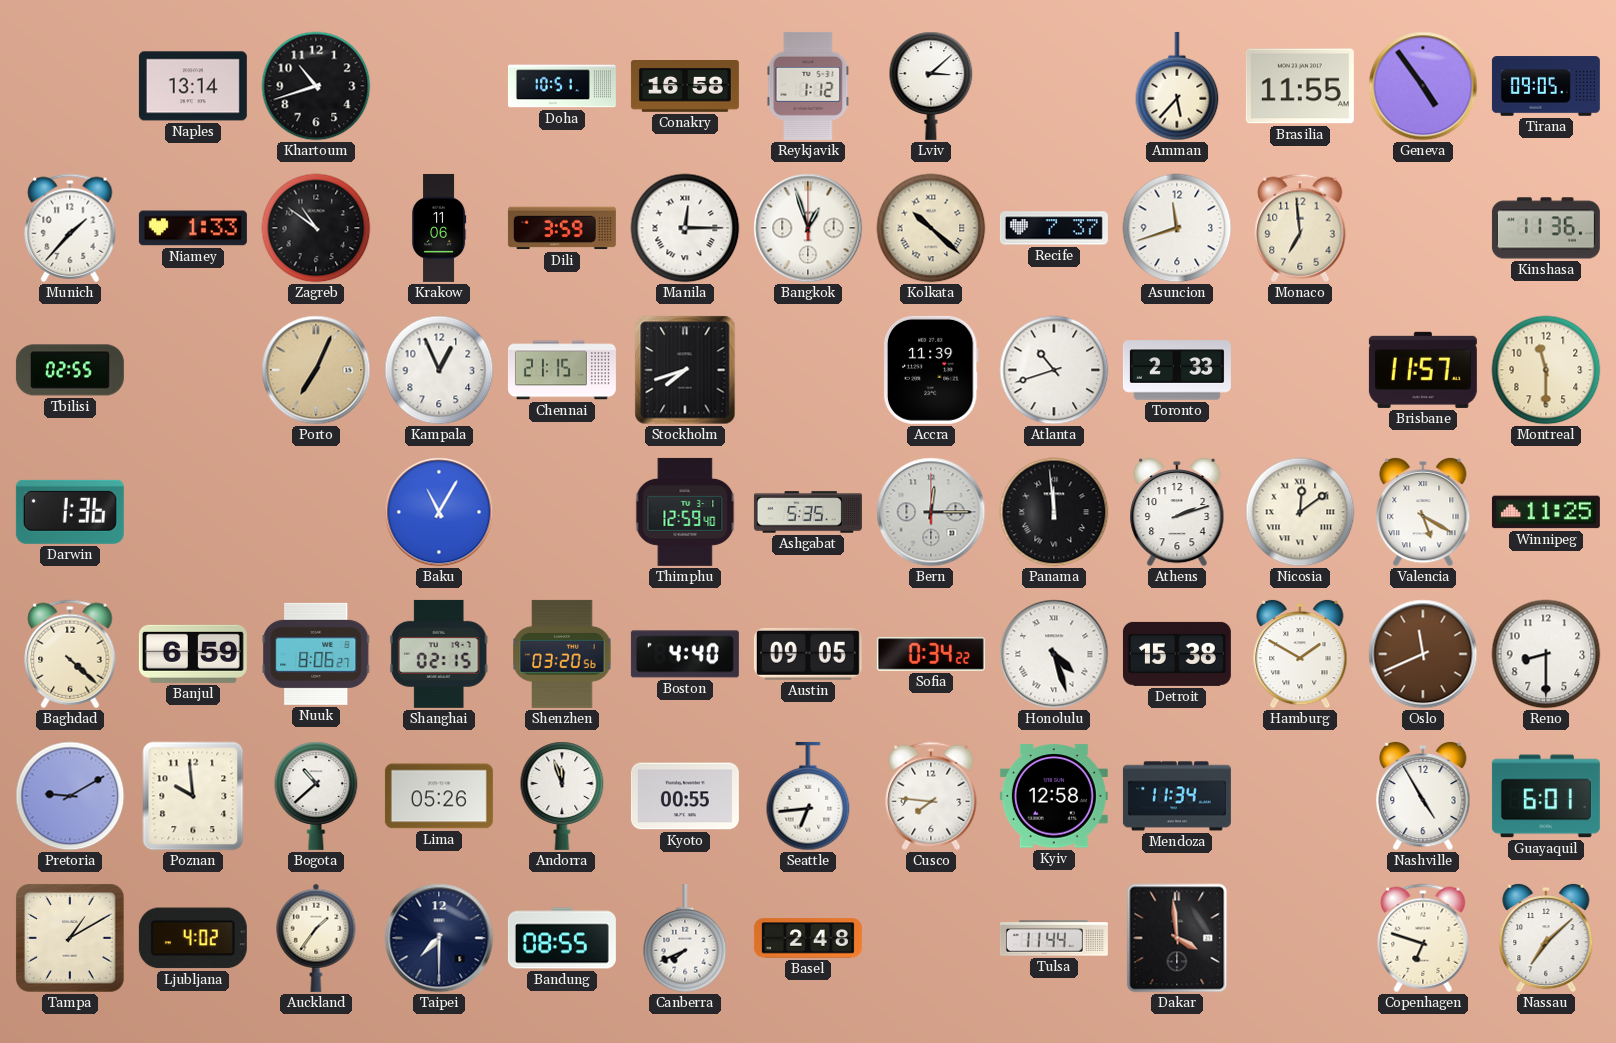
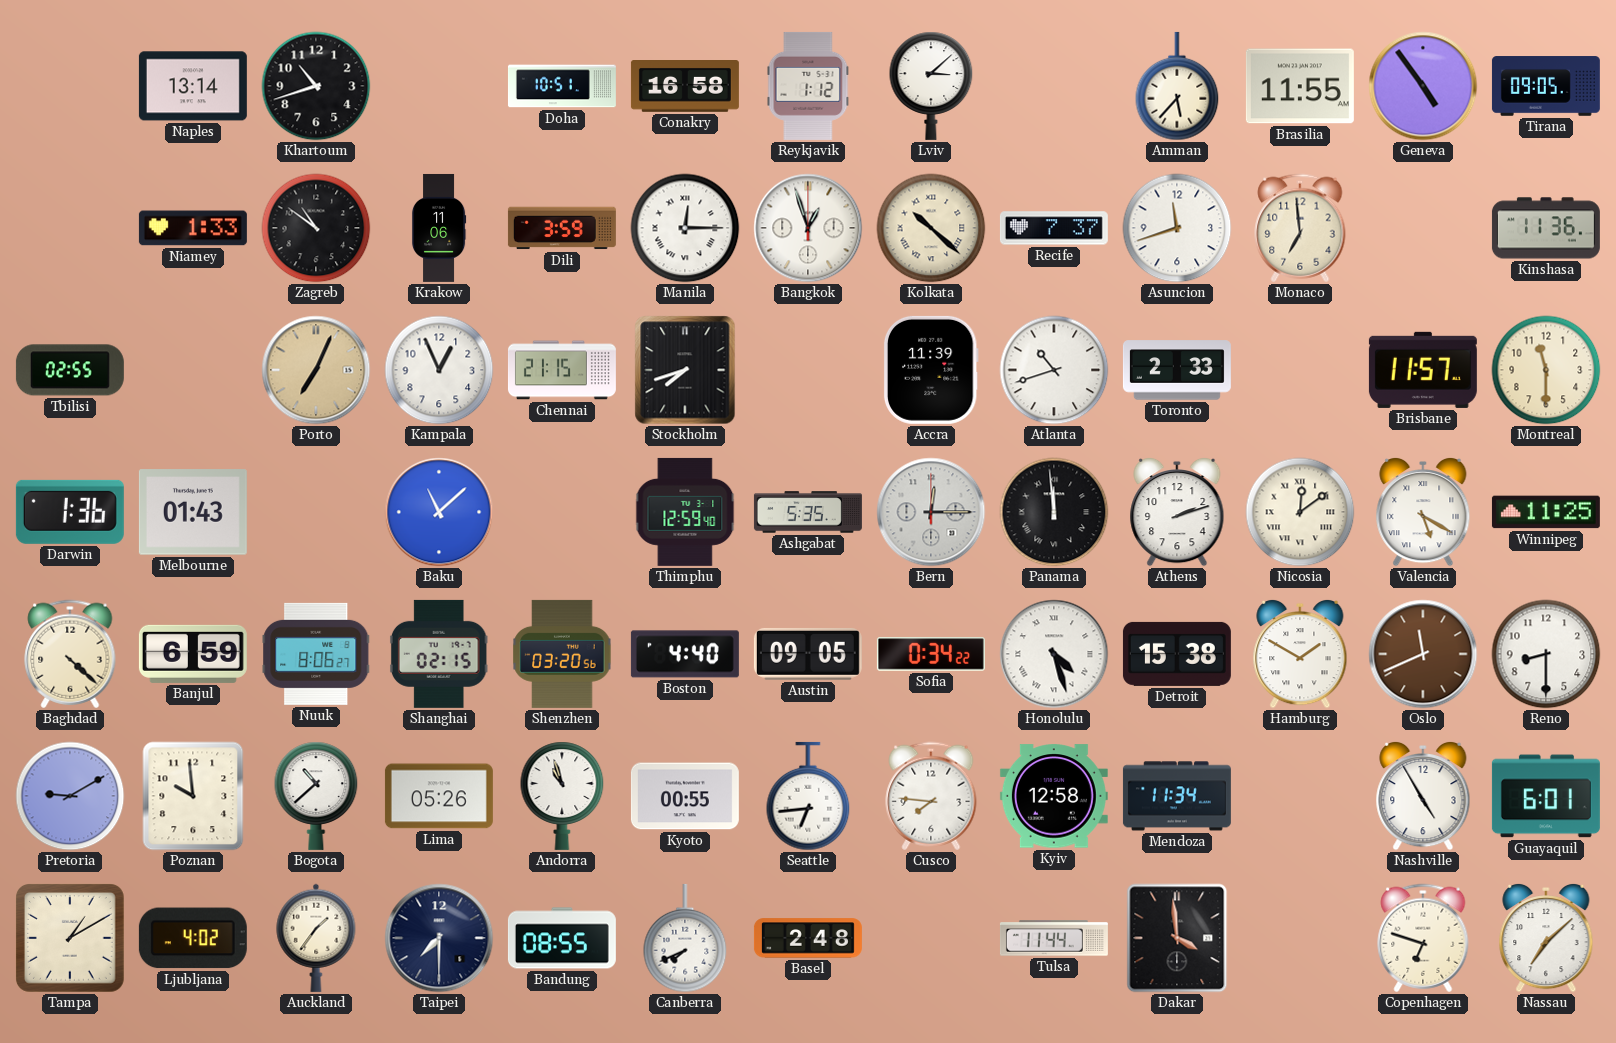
Munich: 1:37 -> none
Melbourne: none -> 01:43
Baku: 11:05 -> 11:08
Andorra: 11:57 -> 10:57
